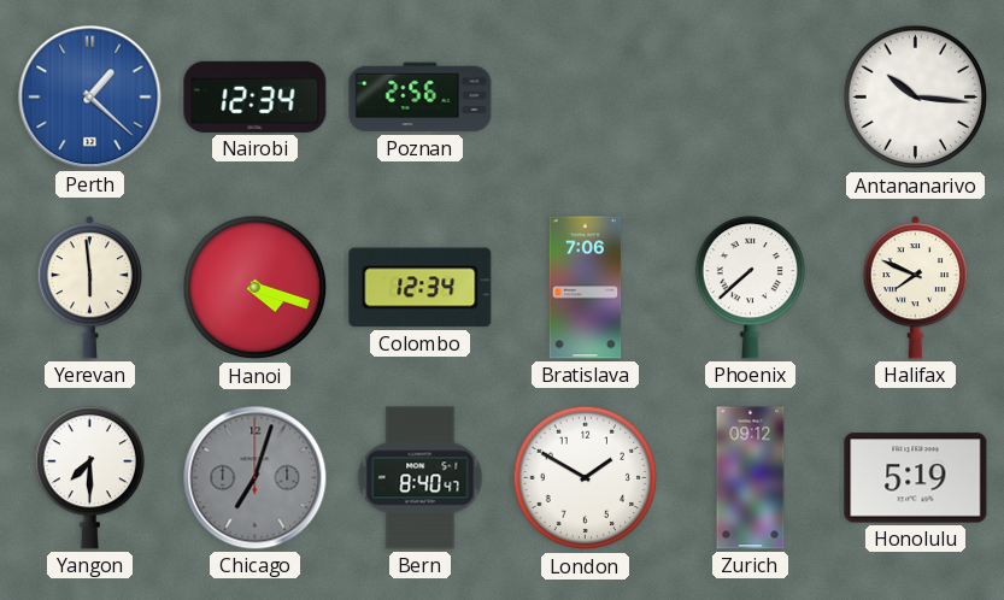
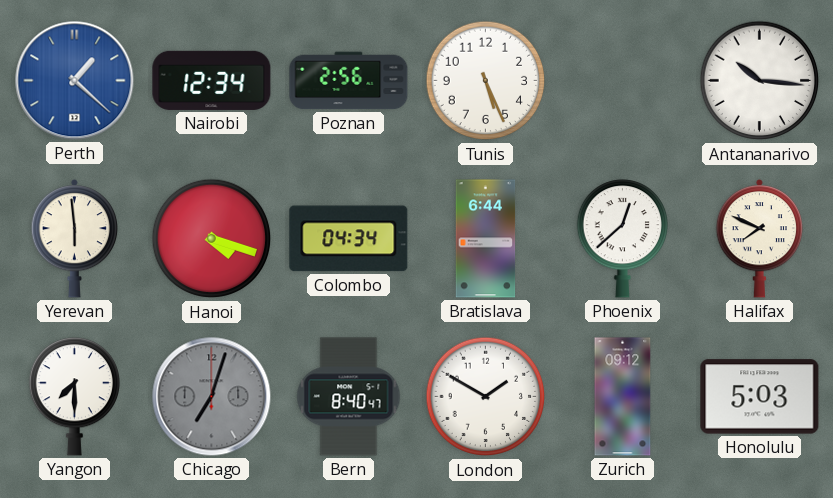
Tunis: none -> 5:26
Colombo: 12:34 -> 04:34
Bratislava: 7:06 -> 6:44
Phoenix: 7:38 -> 12:38
Honolulu: 5:19 -> 5:03
